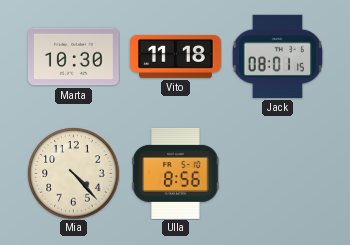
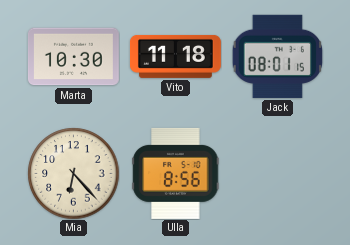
Mia: 4:23 -> 6:23
